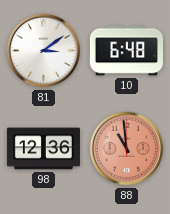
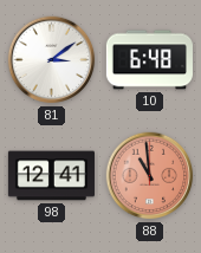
98: 12:36 -> 12:41
